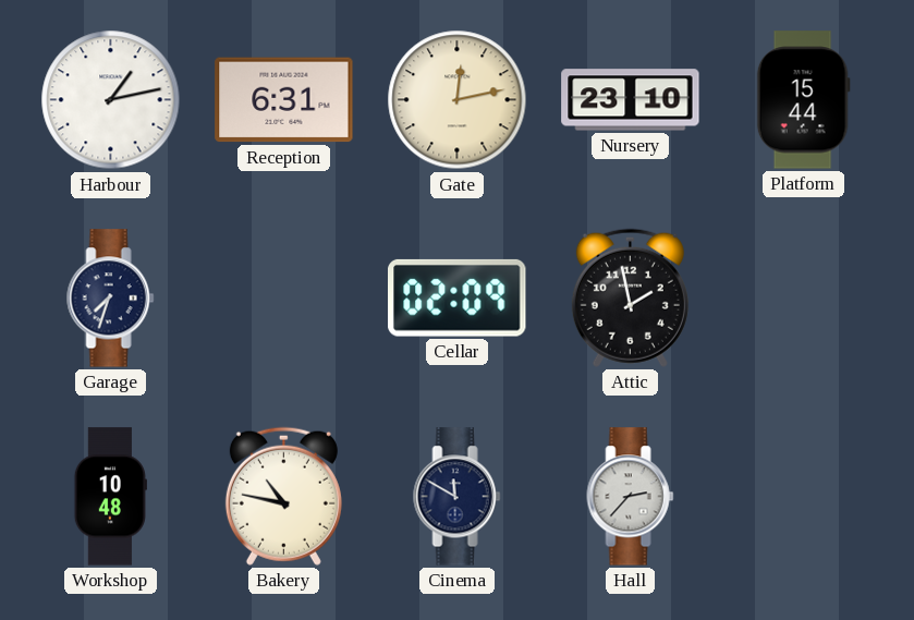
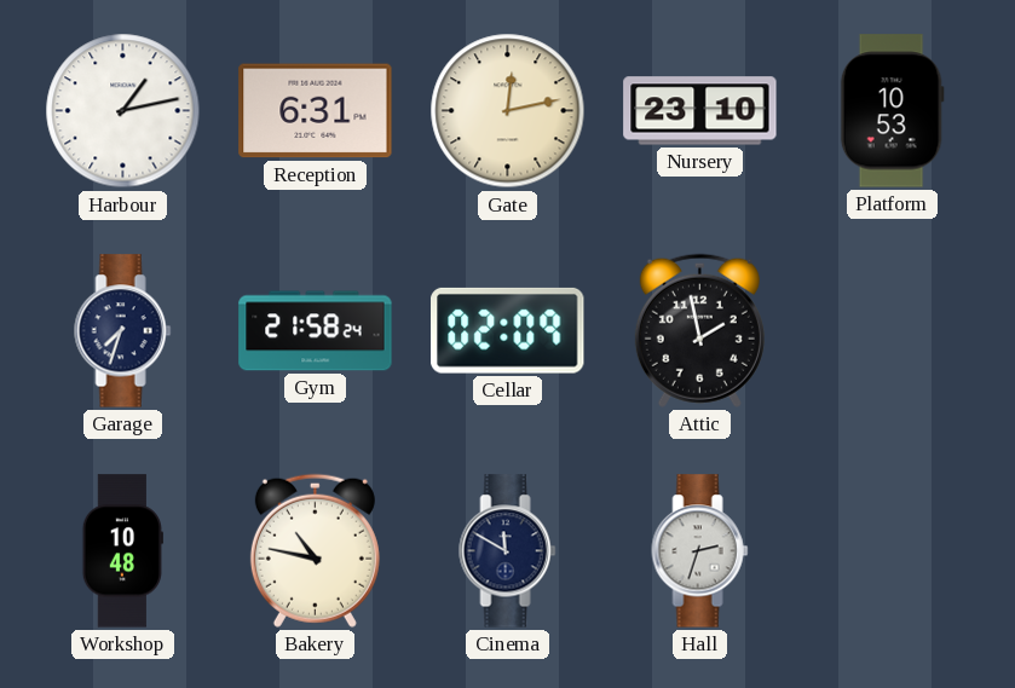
Platform: 15:44 -> 10:53
Gym: none -> 21:58
Hall: 2:37 -> 2:33
